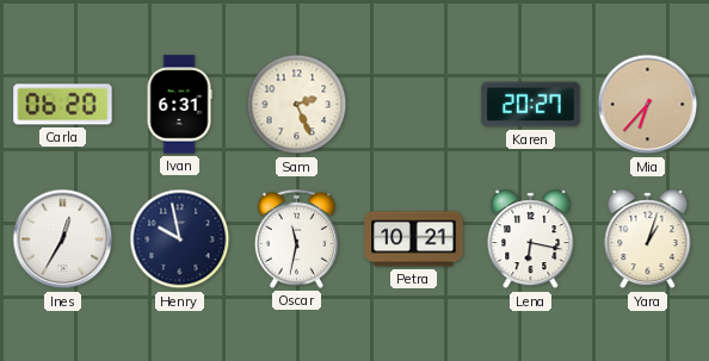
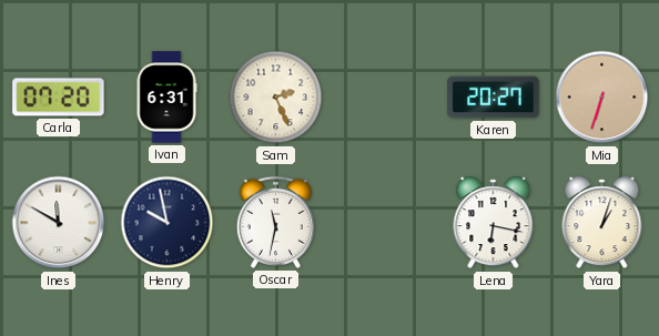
Carla: 06:20 -> 07:20
Mia: 6:37 -> 6:33
Ines: 12:35 -> 11:50
Petra: 10:21 -> none
